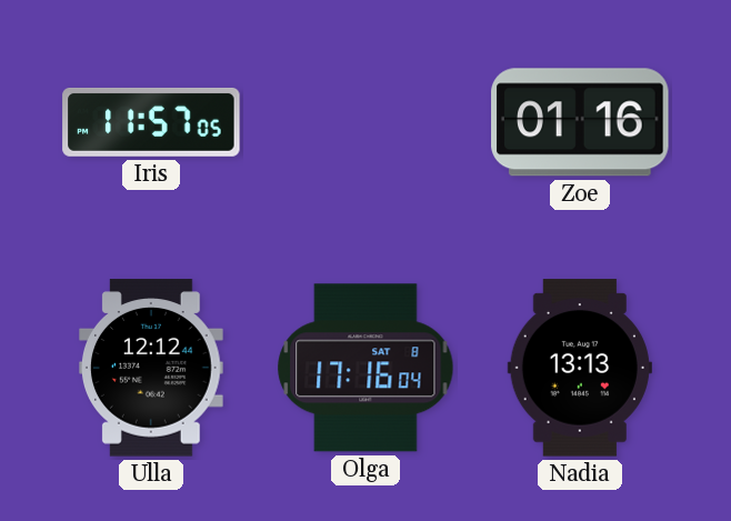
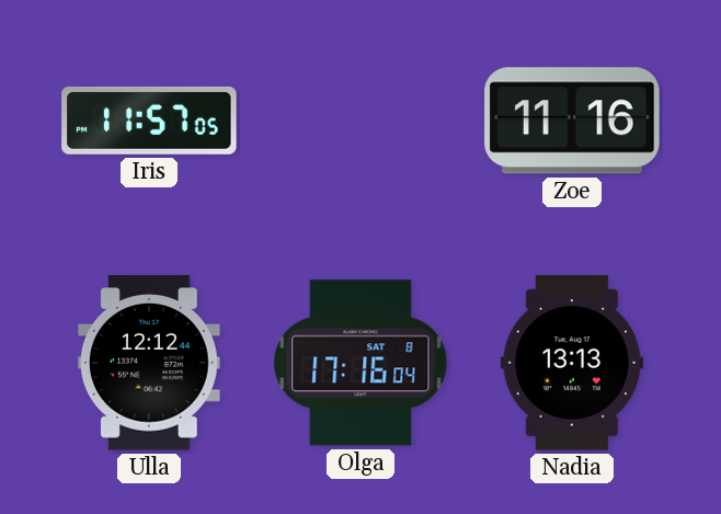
Zoe: 01:16 -> 11:16
